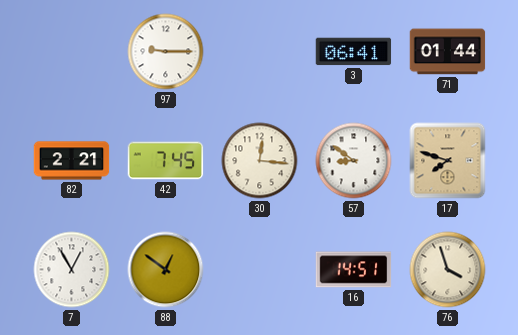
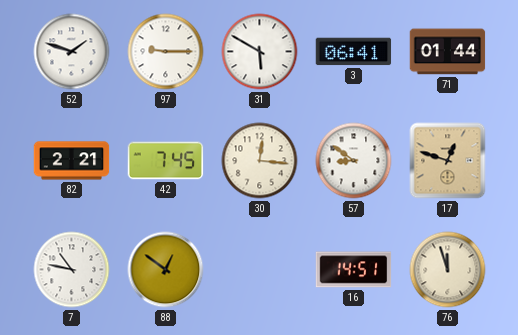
52: none -> 1:48
31: none -> 5:50
17: 7:48 -> 12:48
7: 12:55 -> 10:47
76: 3:57 -> 11:57
